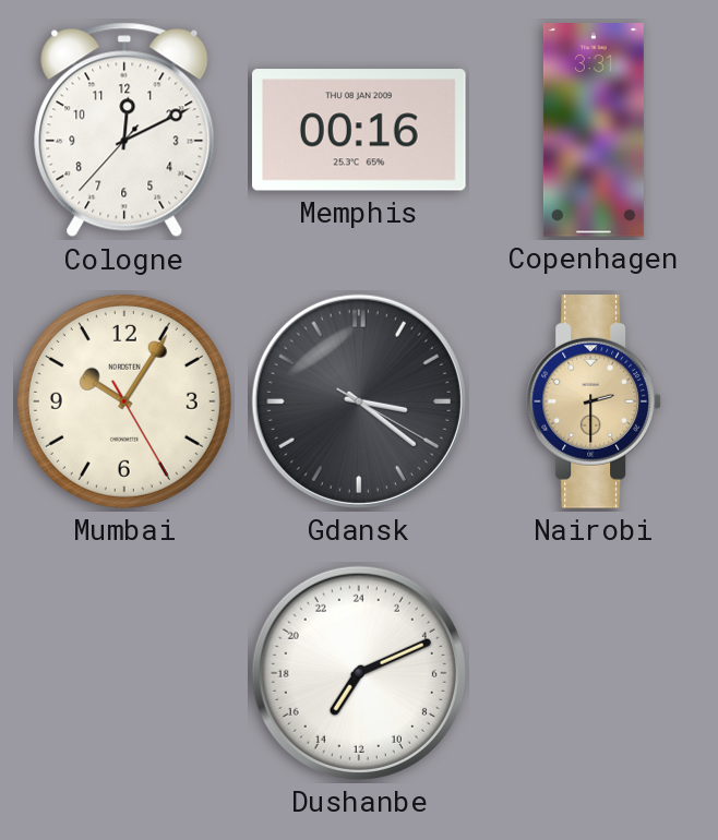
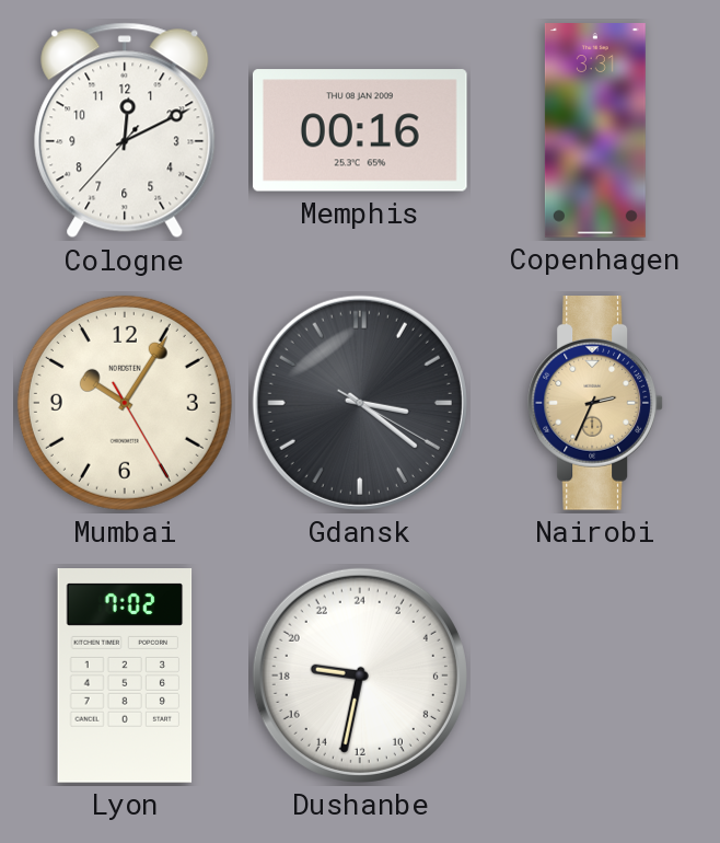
Nairobi: 2:30 -> 2:34
Lyon: none -> 7:02
Dushanbe: 14:11 -> 18:32
